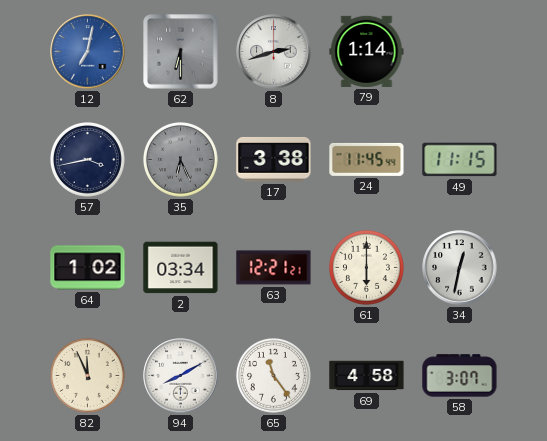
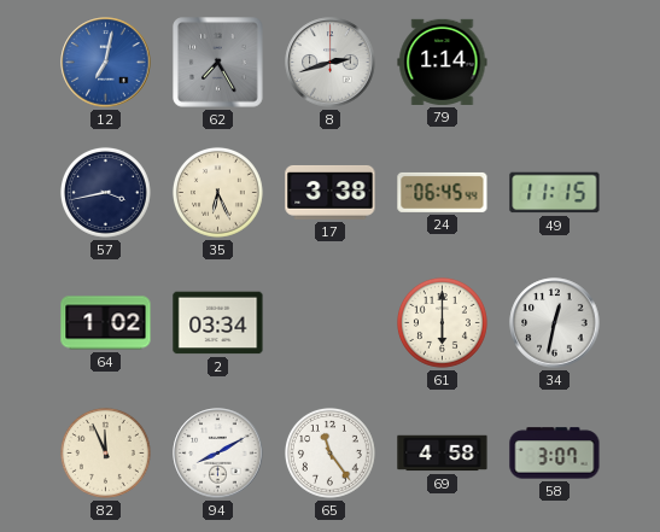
62: 6:30 -> 7:25
35 dial: grey -> cream
24: 11:45 -> 06:45
63: 12:21 -> none
